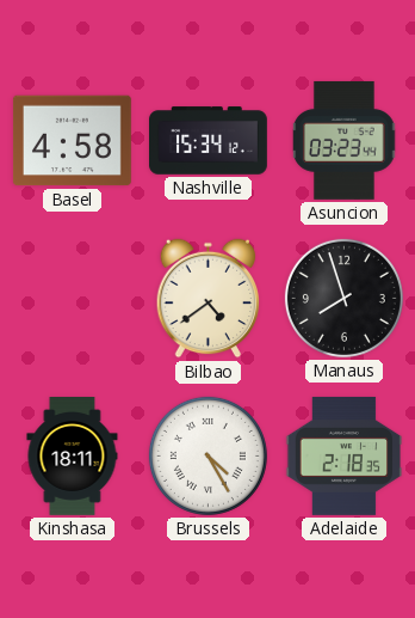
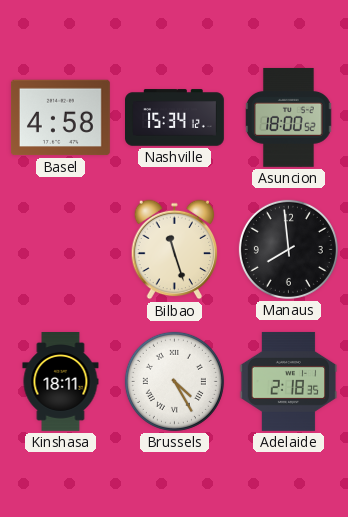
Asuncion: 03:23 -> 18:00
Bilbao: 4:39 -> 11:27
Manaus: 7:57 -> 7:59
